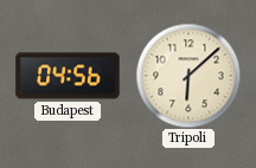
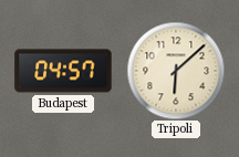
Budapest: 04:56 -> 04:57
